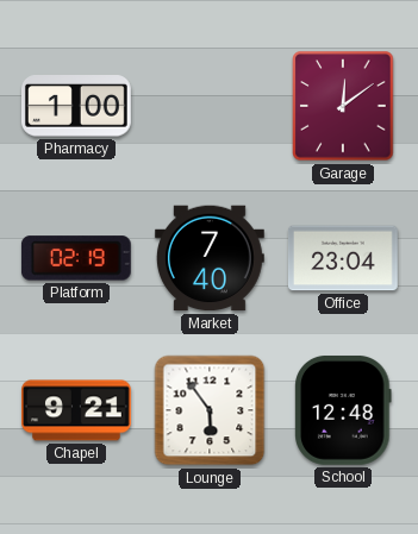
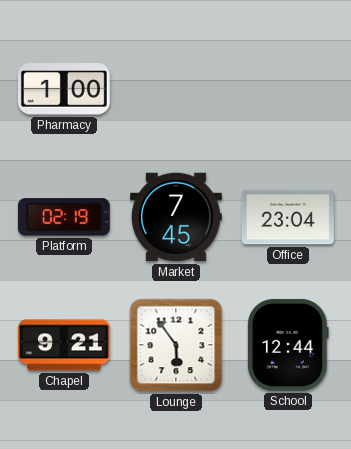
Garage: 12:09 -> none
Market: 7:40 -> 7:45
School: 12:48 -> 12:44
